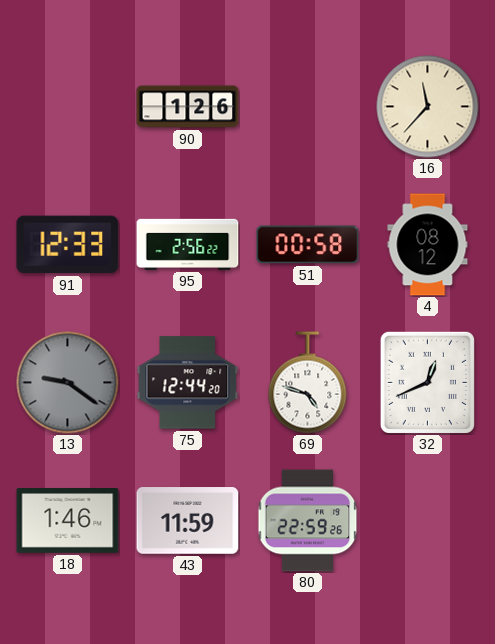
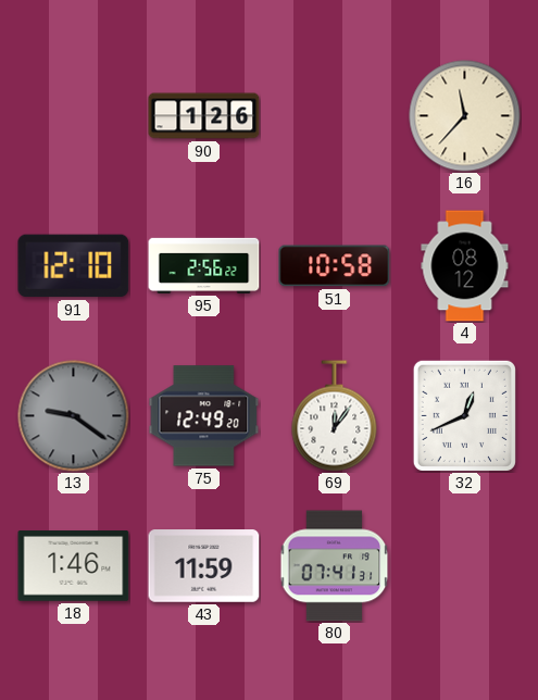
91: 12:33 -> 12:10
51: 00:58 -> 10:58
75: 12:44 -> 12:49
69: 4:48 -> 12:06
80: 22:59 -> 07:41
